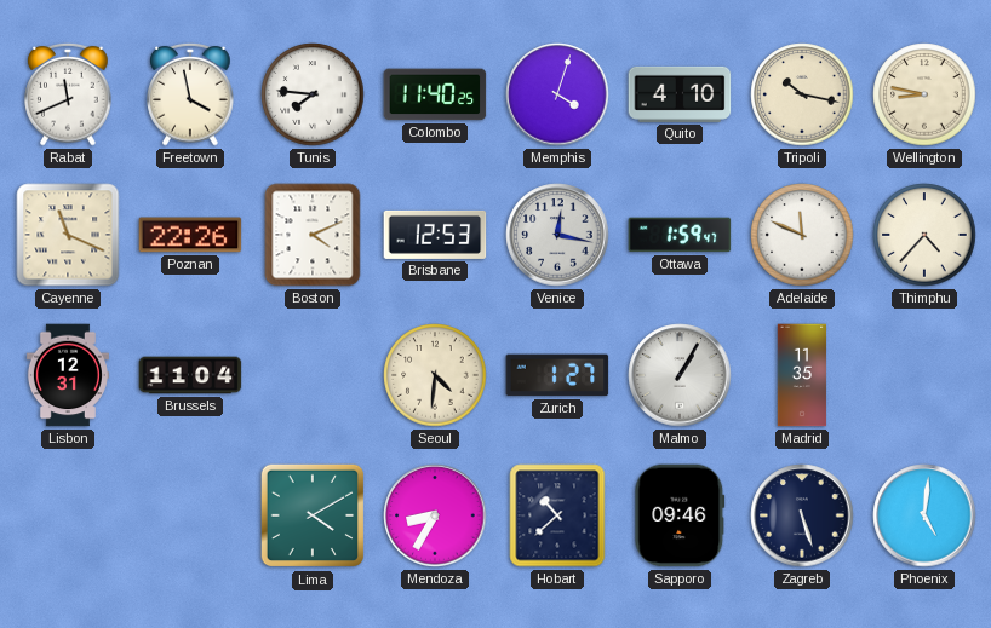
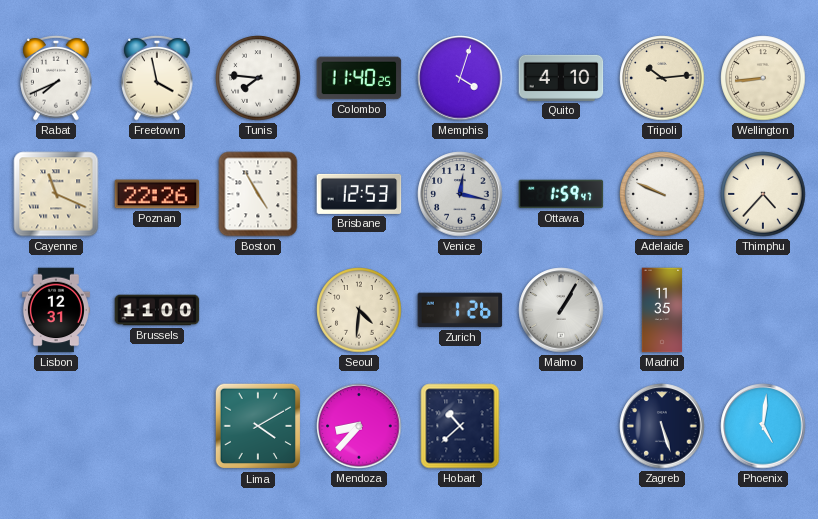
Rabat: 11:41 -> 7:41
Tripoli: 10:17 -> 10:14
Wellington: 8:47 -> 8:44
Boston: 4:11 -> 4:55
Adelaide: 11:49 -> 9:49
Brussels: 11:04 -> 11:00
Zurich: 1:27 -> 1:26
Mendoza: 8:35 -> 8:37
Sapporo: 09:46 -> none
